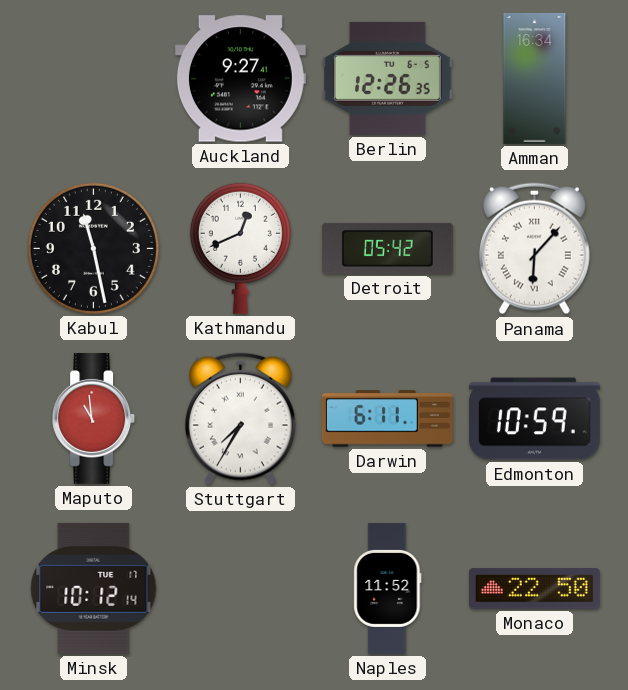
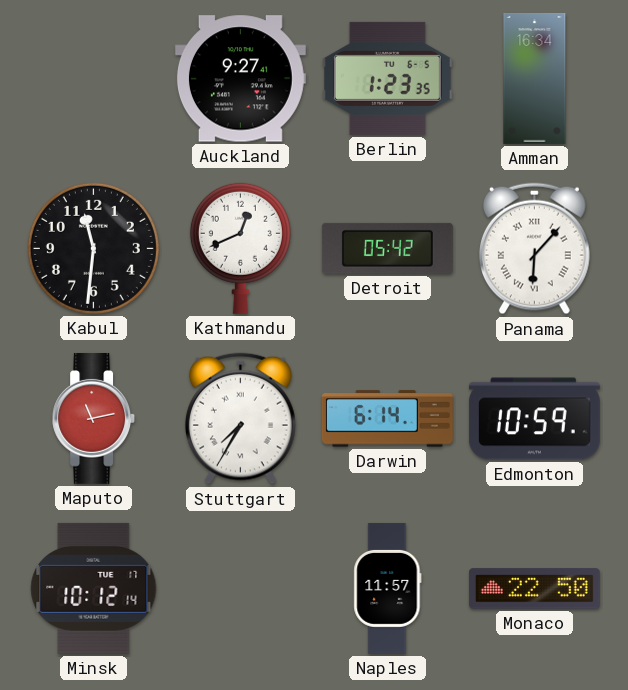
Berlin: 12:26 -> 1:23
Kabul: 11:28 -> 11:31
Maputo: 10:59 -> 11:13
Darwin: 6:11 -> 6:14
Naples: 11:52 -> 11:57
